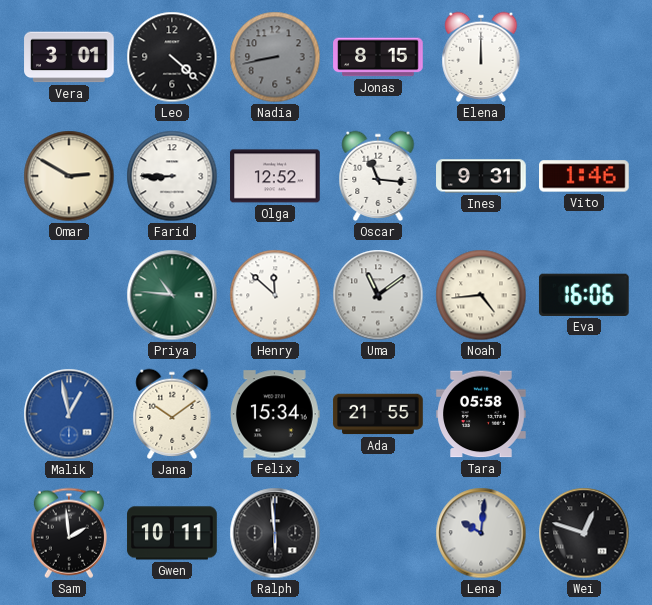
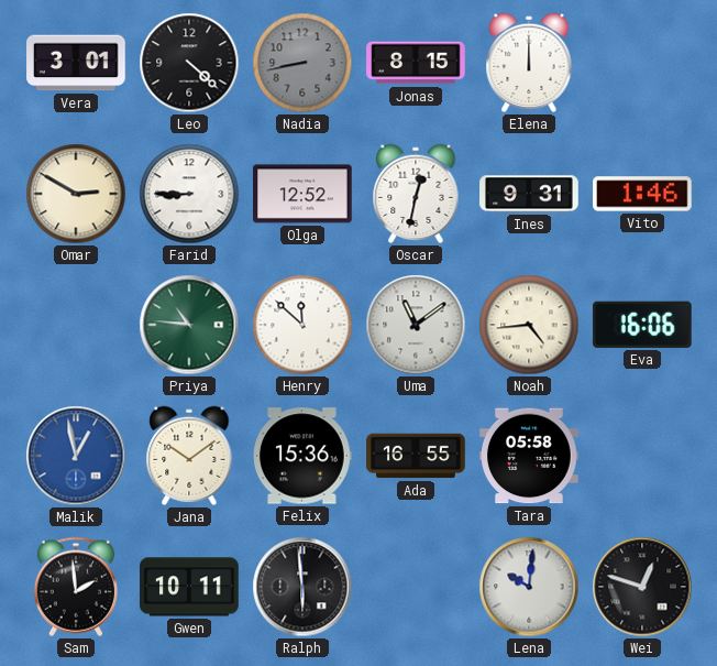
Oscar: 11:16 -> 12:32
Felix: 15:34 -> 15:36
Ada: 21:55 -> 16:55
